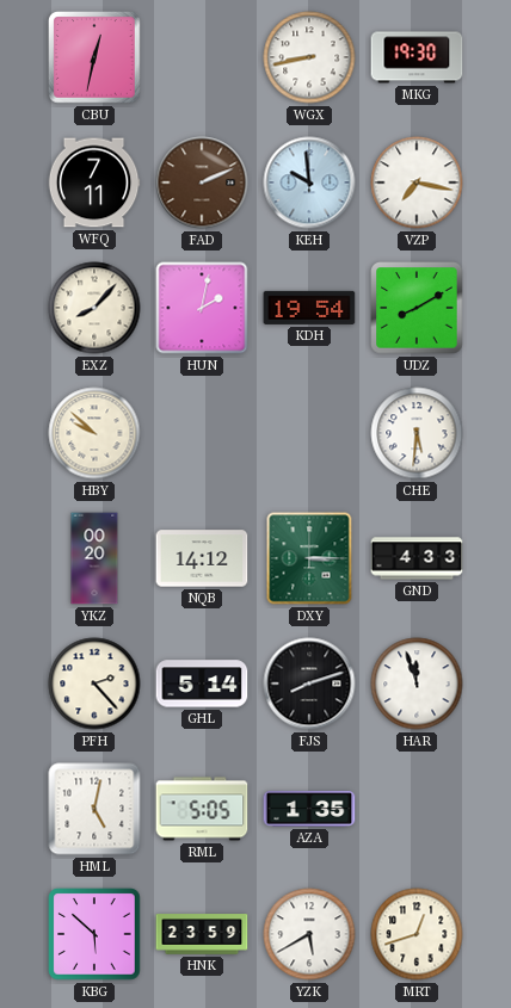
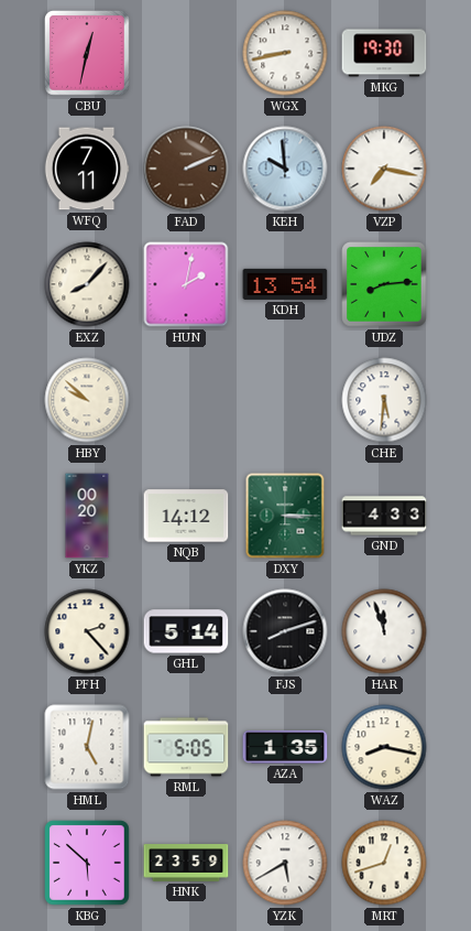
KDH: 19:54 -> 13:54
UDZ: 8:10 -> 8:14
WAZ: none -> 8:17
